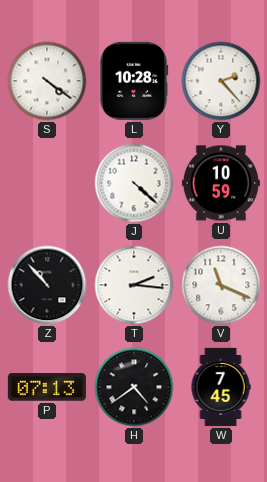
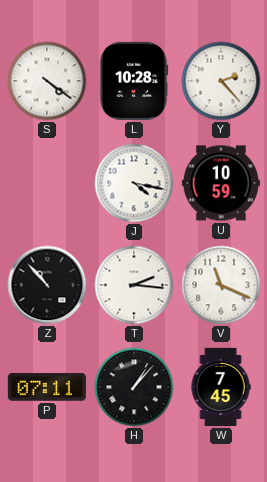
J: 4:22 -> 4:17
P: 07:13 -> 07:11
H: 4:39 -> 1:07
